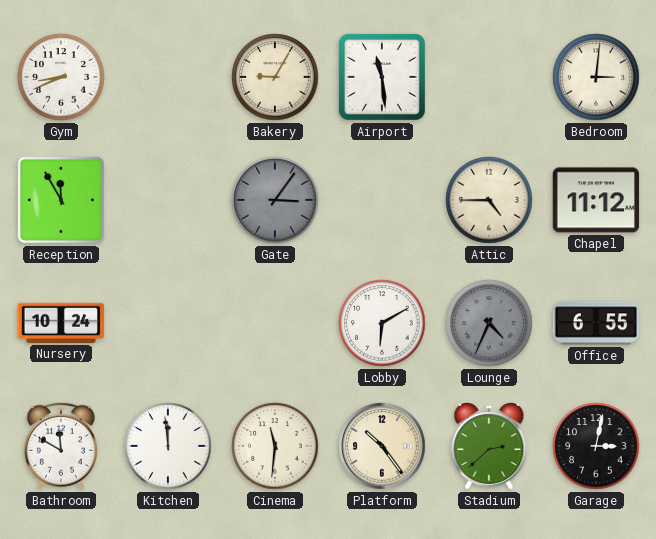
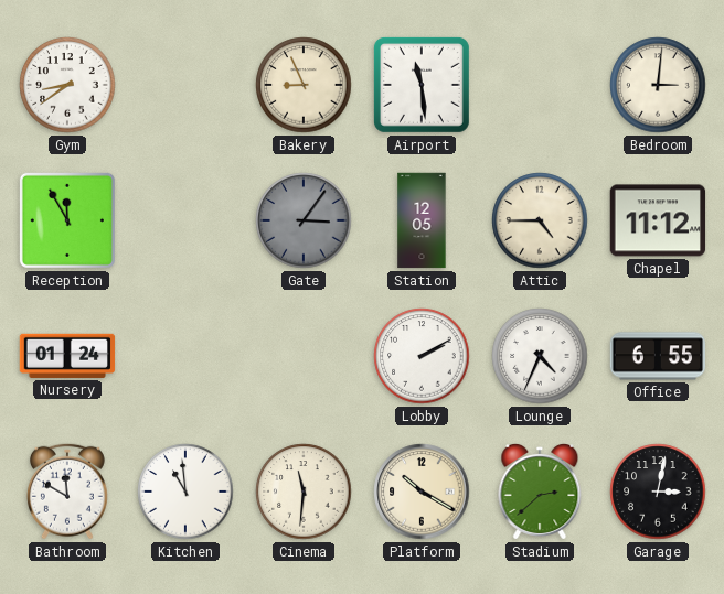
Gym: 8:41 -> 8:39
Bakery: 9:05 -> 8:56
Station: none -> 12:05
Nursery: 10:24 -> 01:24
Lobby: 6:10 -> 2:10
Lounge dial: grey -> white
Kitchen: 11:59 -> 10:59
Platform: 10:24 -> 10:20
